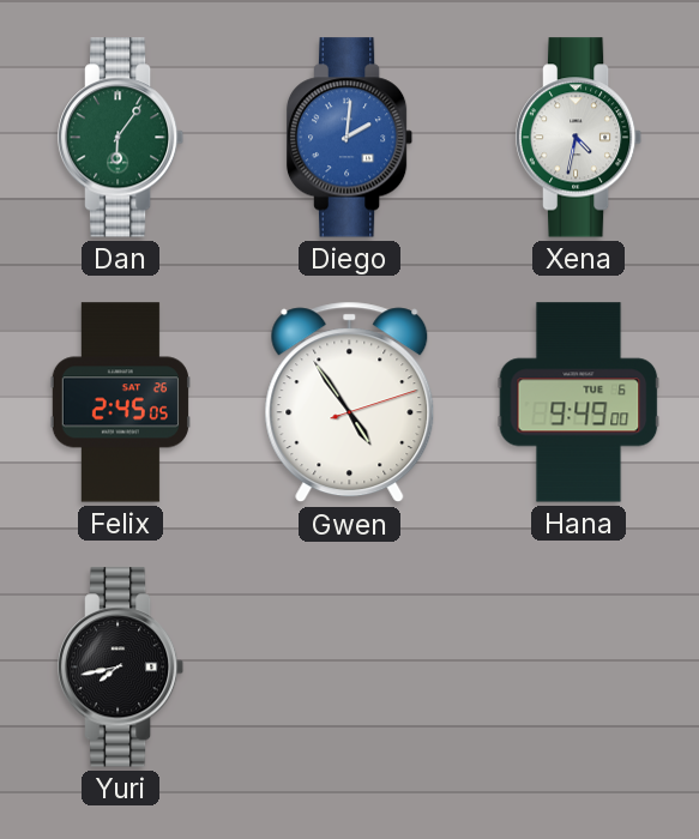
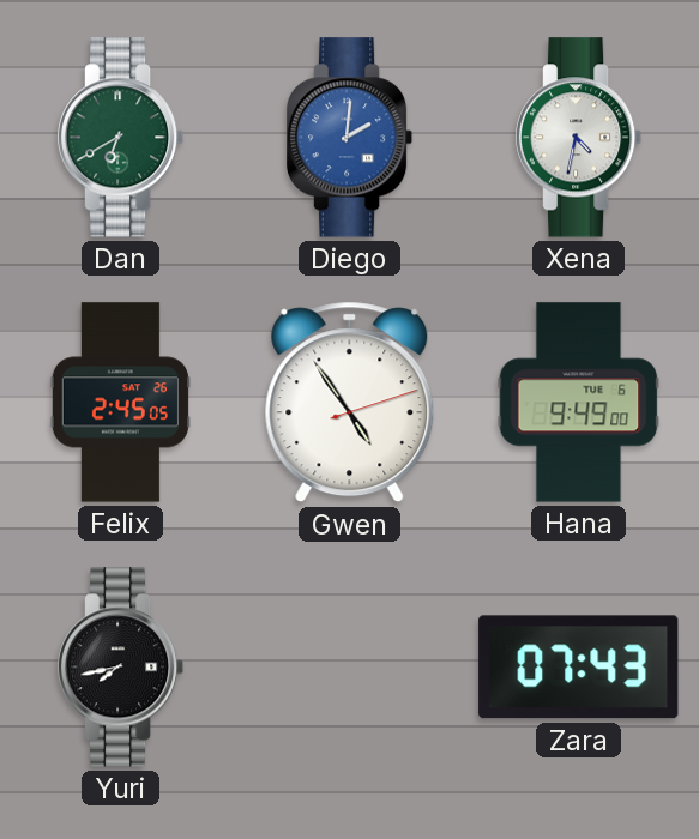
Dan: 6:06 -> 6:40
Zara: none -> 07:43
